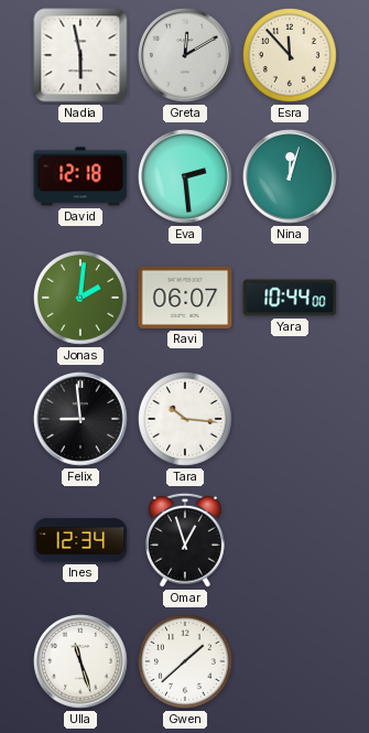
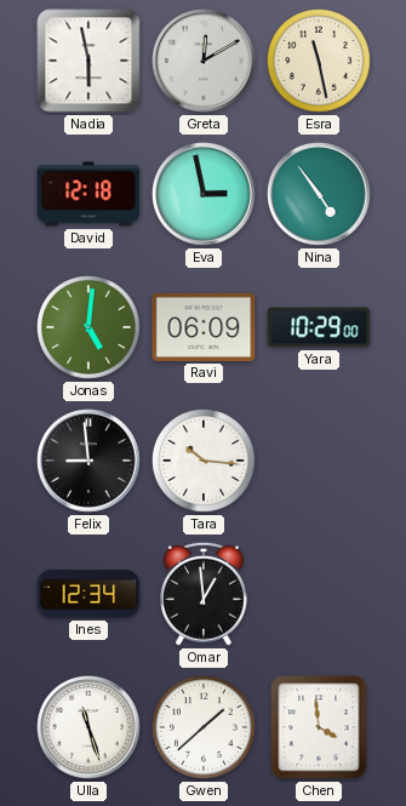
Esra: 11:53 -> 11:28
Eva: 2:29 -> 2:58
Nina: 12:03 -> 4:54
Jonas: 2:01 -> 5:01
Ravi: 06:07 -> 06:09
Yara: 10:44 -> 10:29
Omar: 12:57 -> 12:59
Chen: none -> 3:59
